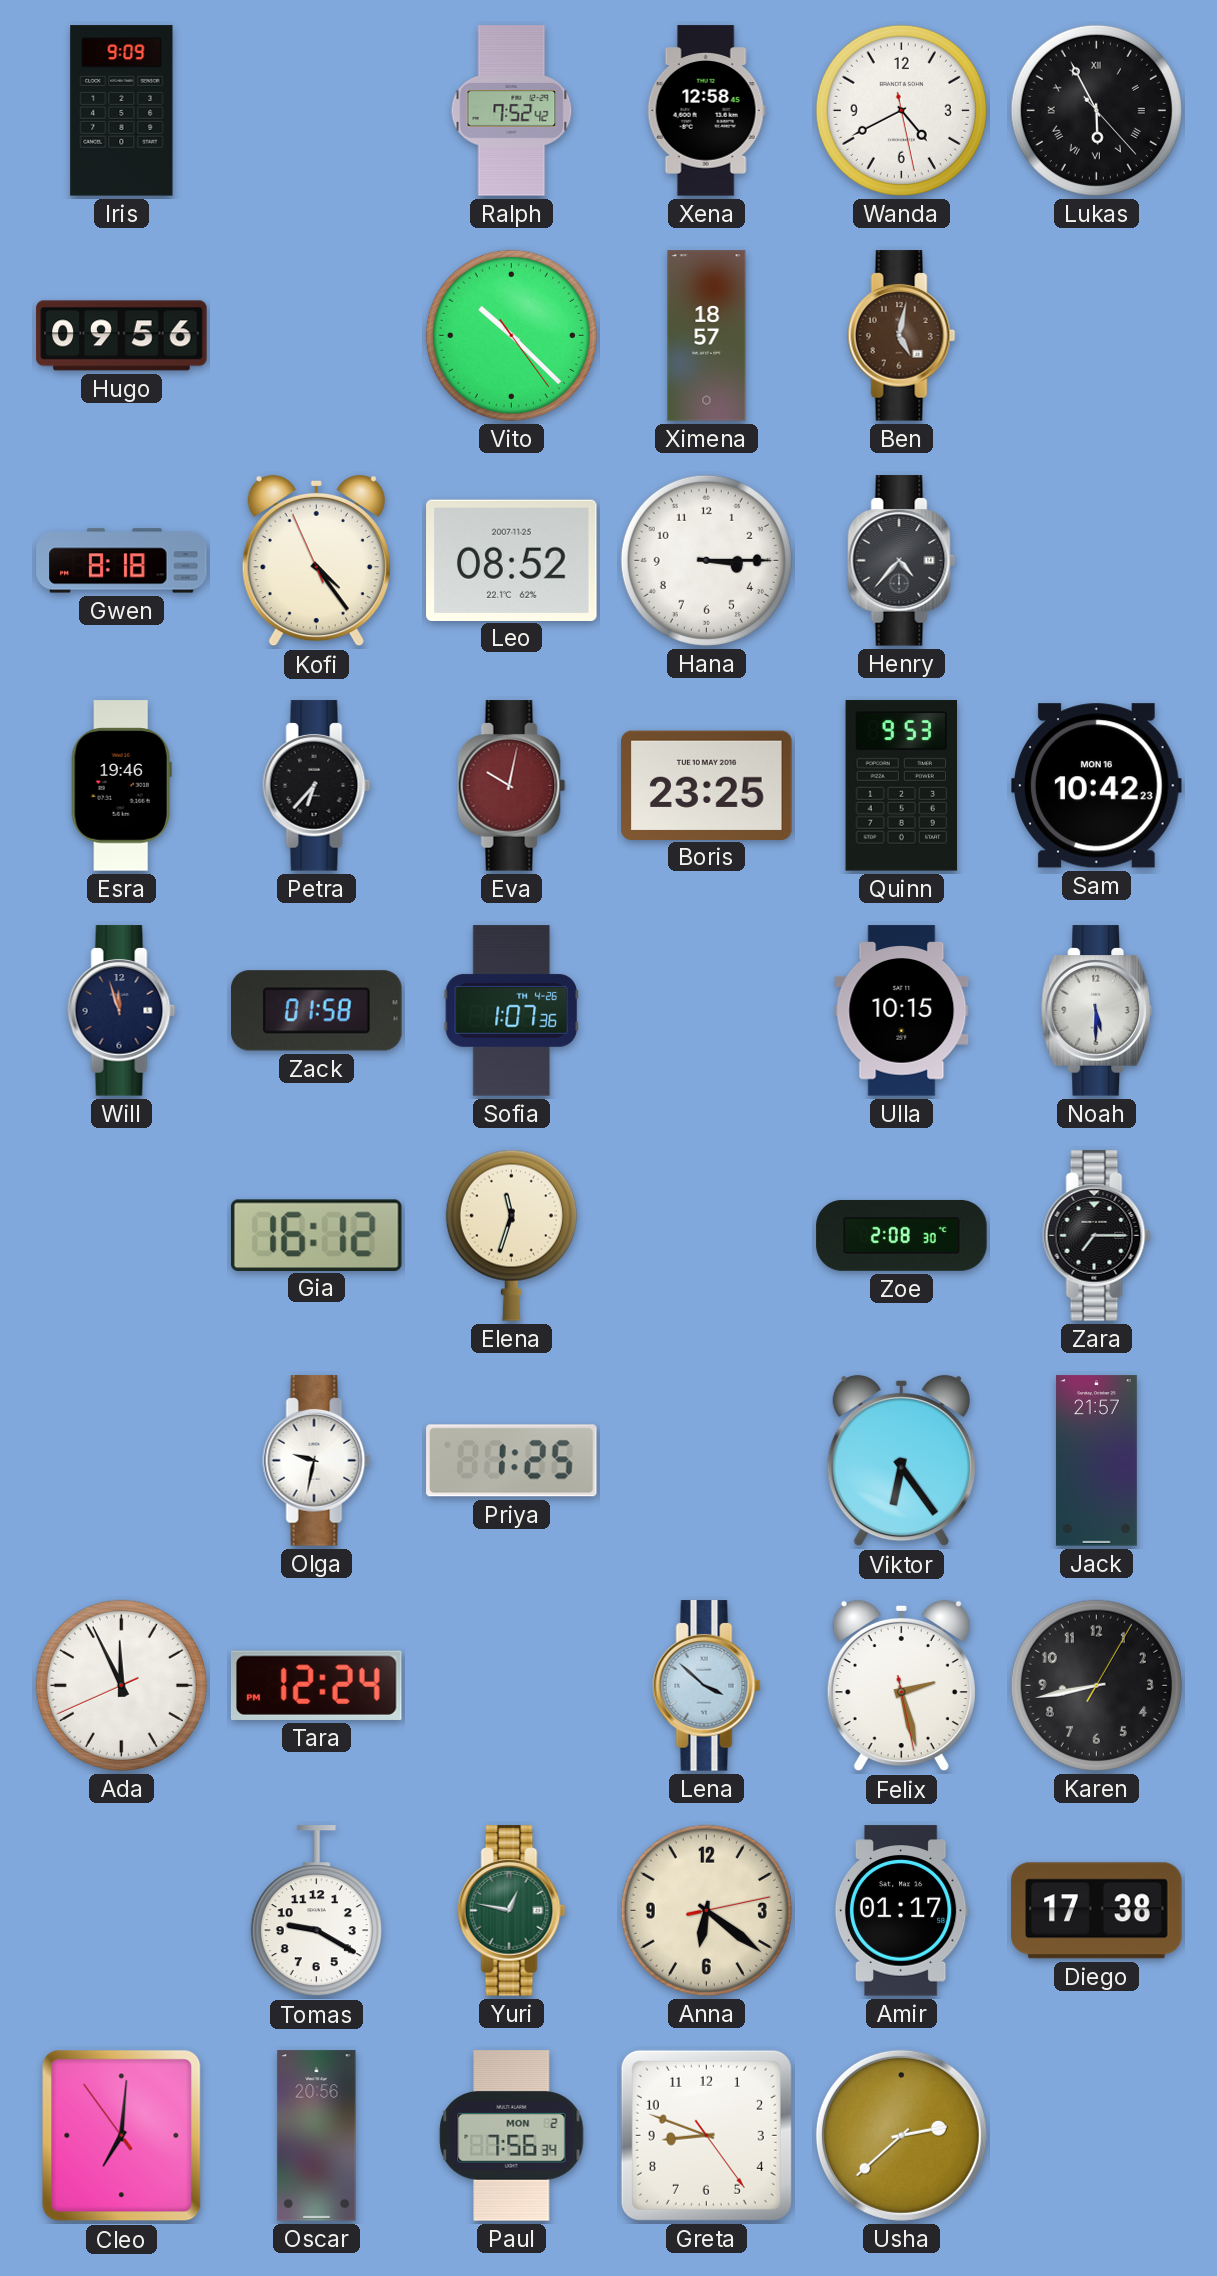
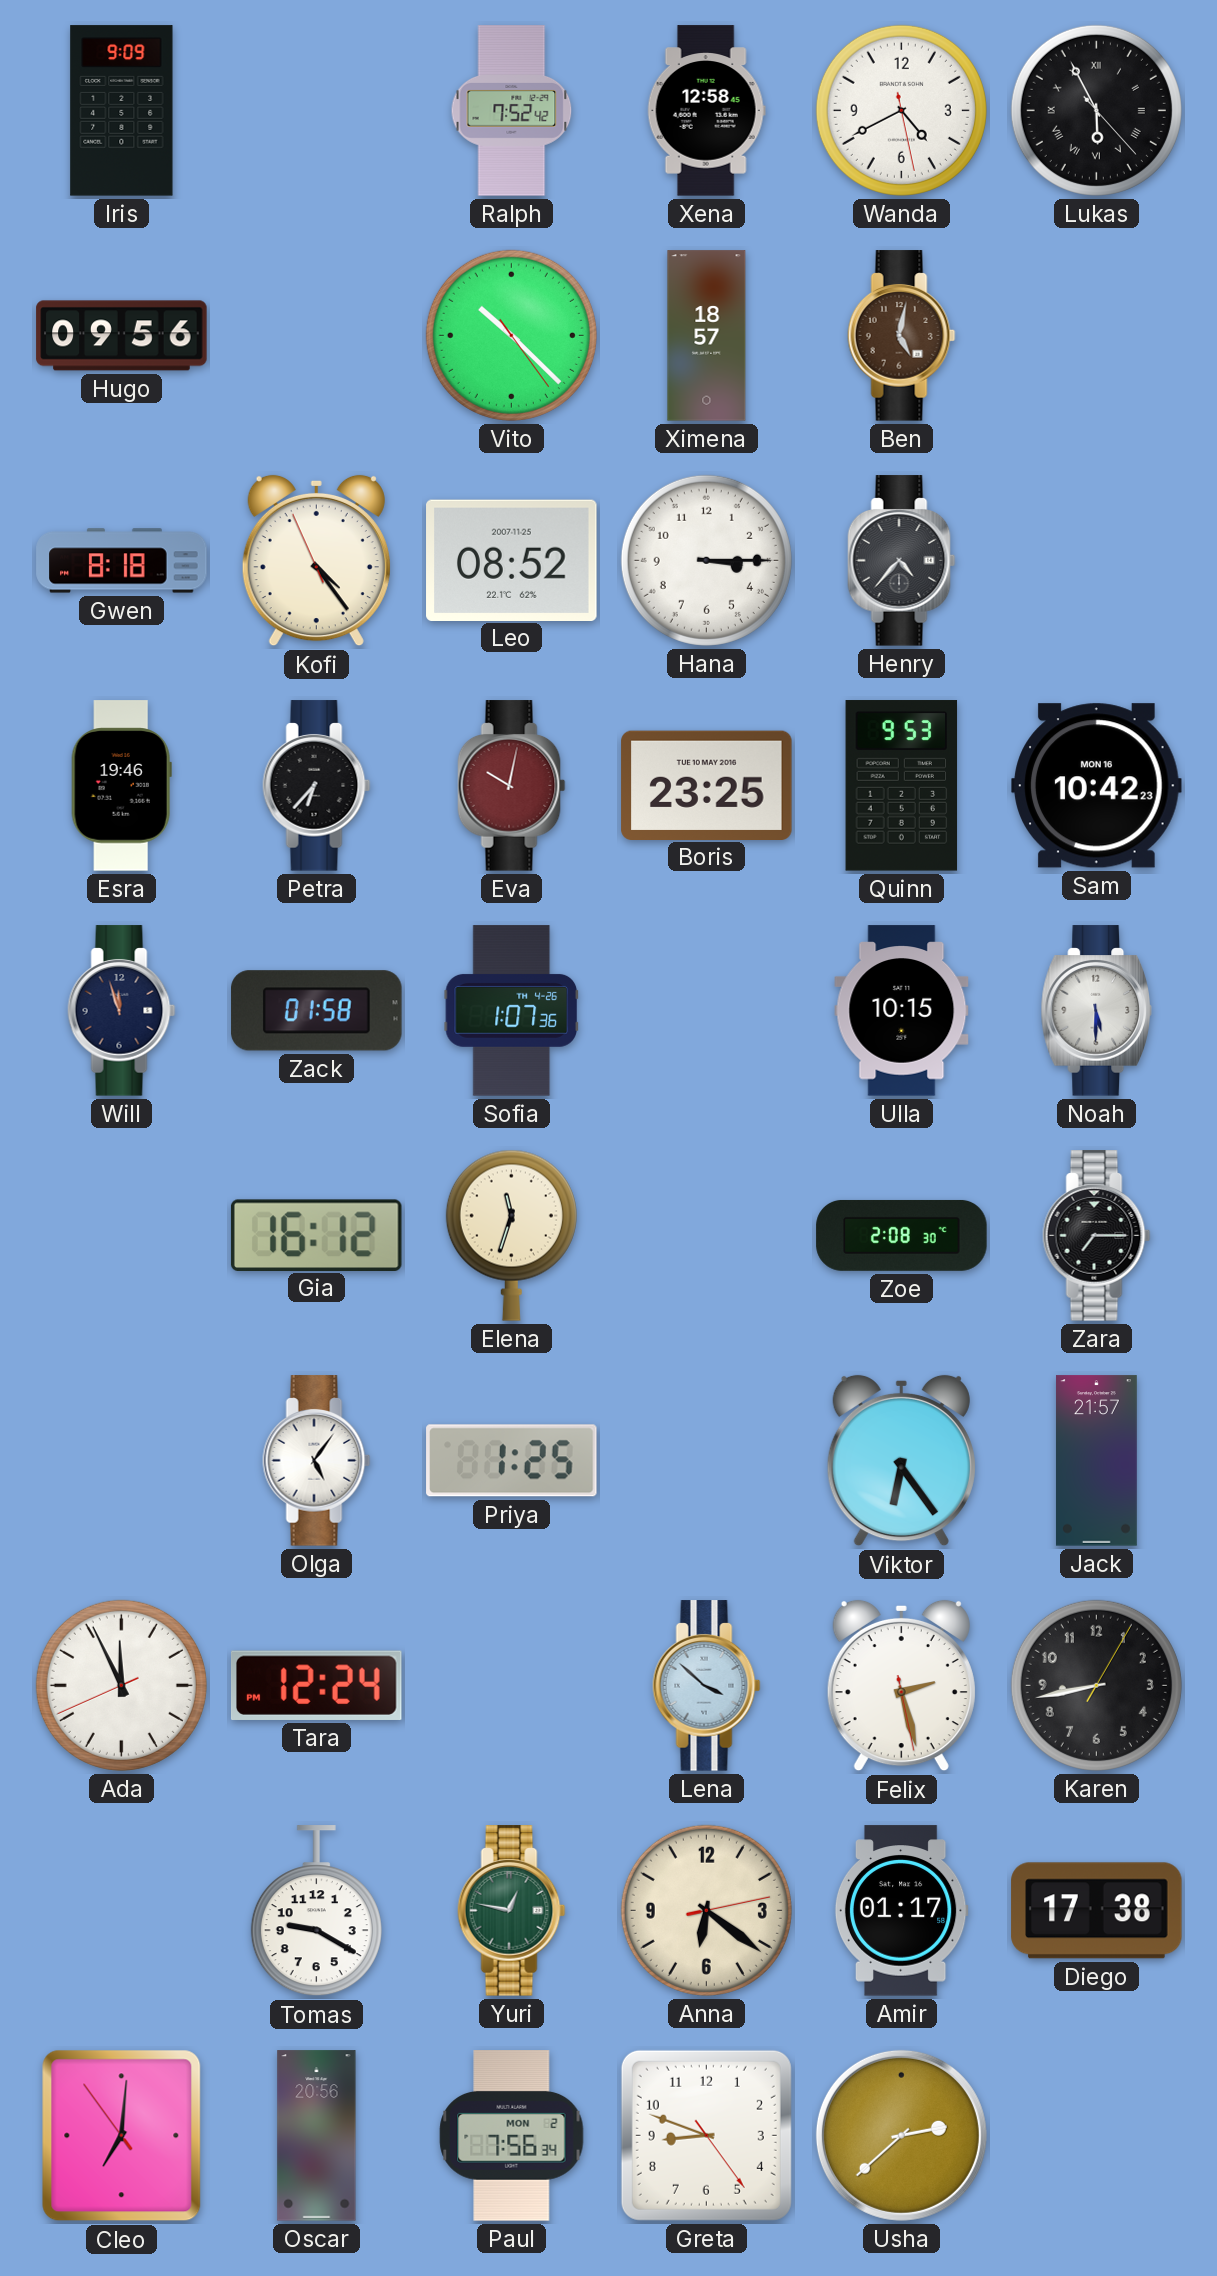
Olga: 9:32 -> 5:06
